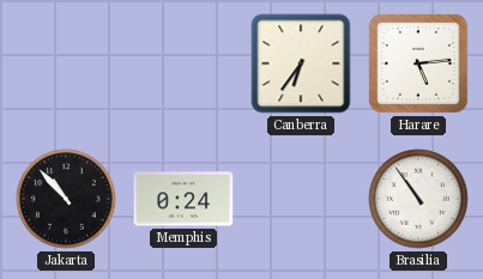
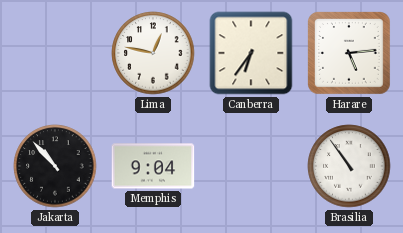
Lima: none -> 12:47
Memphis: 0:24 -> 9:04
